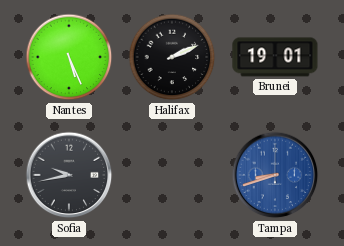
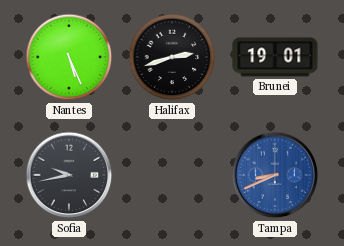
Halifax: 2:11 -> 2:42
Tampa: 8:42 -> 8:41
